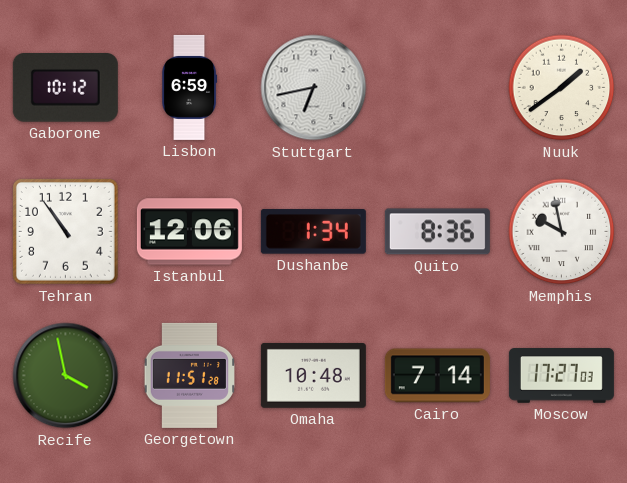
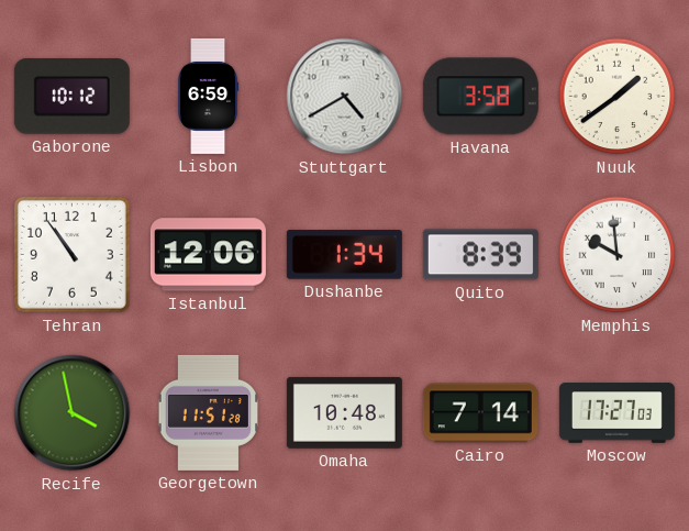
Stuttgart: 6:43 -> 4:40
Havana: none -> 3:58
Quito: 8:36 -> 8:39
Memphis: 9:58 -> 9:59
